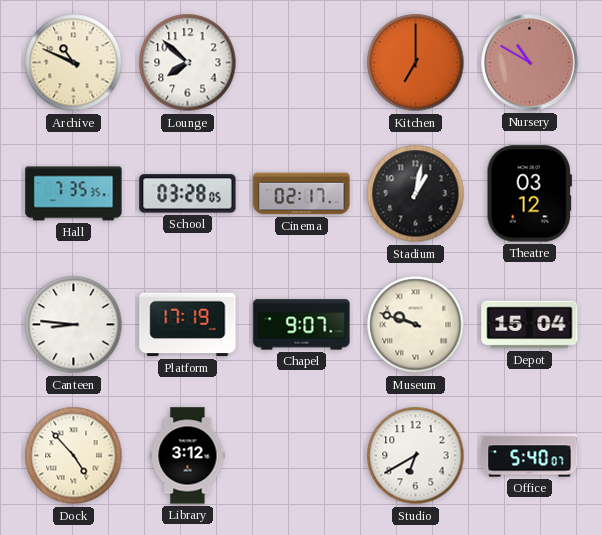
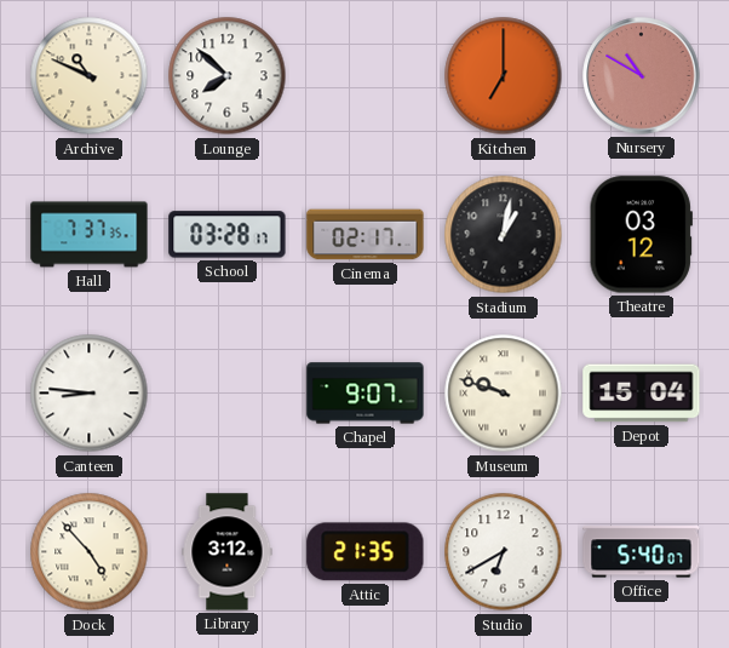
Hall: 7:35 -> 7:37
School: 03:28:05 -> 03:28:17
Platform: 17:19 -> none
Attic: none -> 21:35
